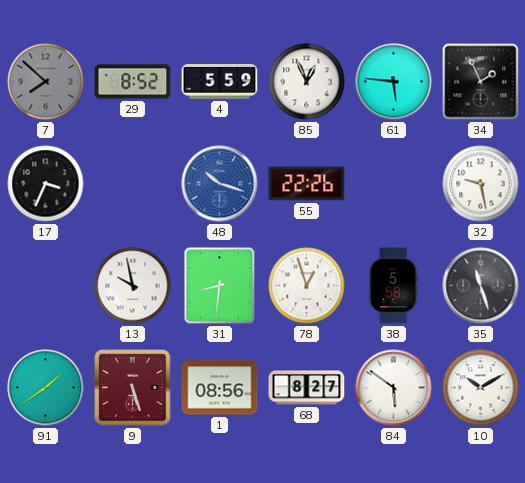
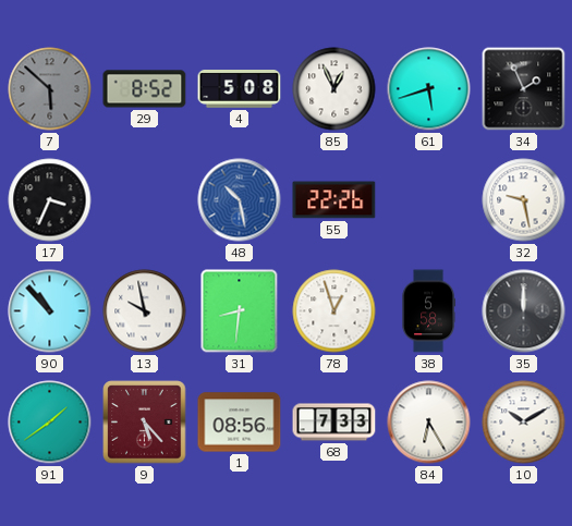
7: 7:52 -> 5:52
4: 5:59 -> 5:08
61: 5:46 -> 5:42
48: 10:18 -> 10:28
90: none -> 10:53
35: 11:27 -> 12:00
9: 5:27 -> 5:23
68: 8:27 -> 7:33
84: 5:51 -> 6:25
